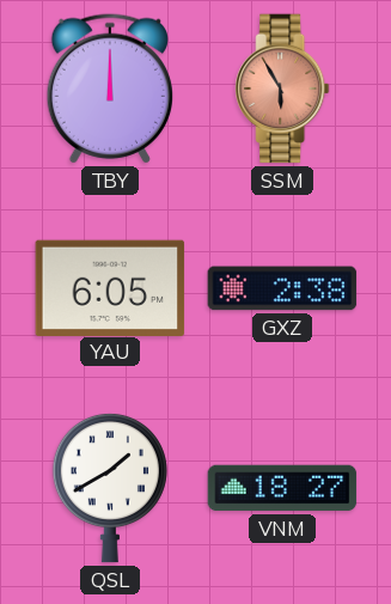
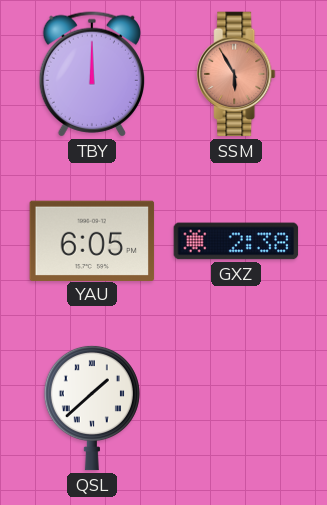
QSL: 1:40 -> 1:38
VNM: 18:27 -> none
